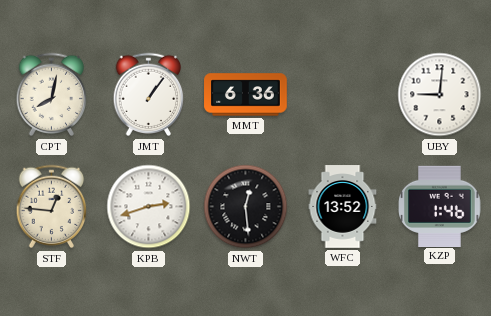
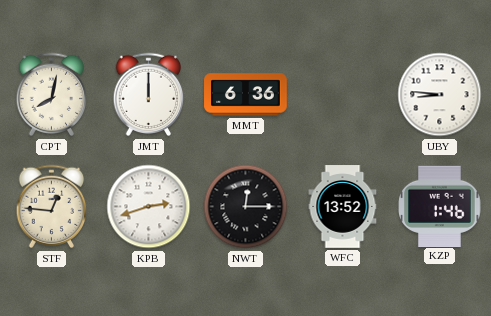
JMT: 1:06 -> 12:00
UBY: 9:01 -> 8:46
NWT: 12:29 -> 12:15
